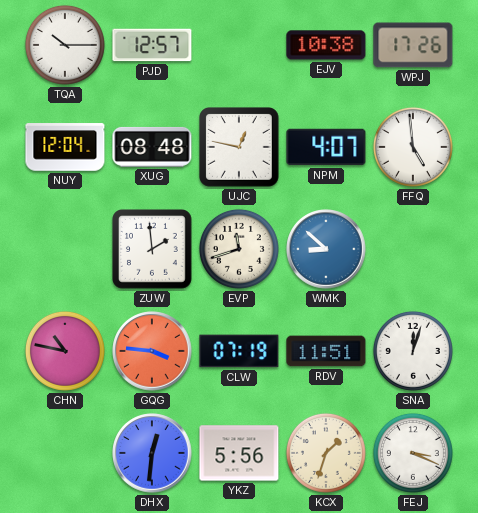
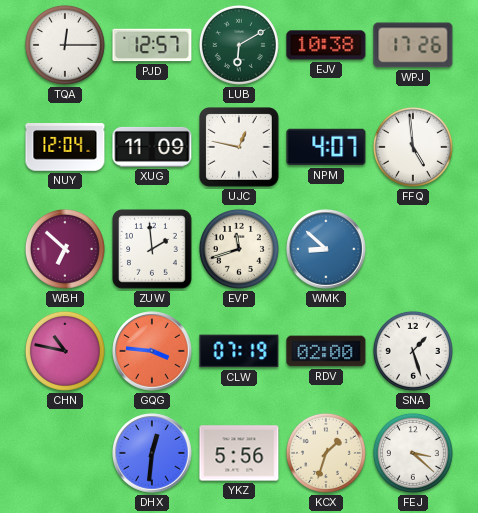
TQA: 10:15 -> 12:15
LUB: none -> 6:10
XUG: 08:48 -> 11:09
WBH: none -> 6:52
RDV: 11:51 -> 02:00
SNA: 12:03 -> 1:27
FEJ: 3:19 -> 3:22
